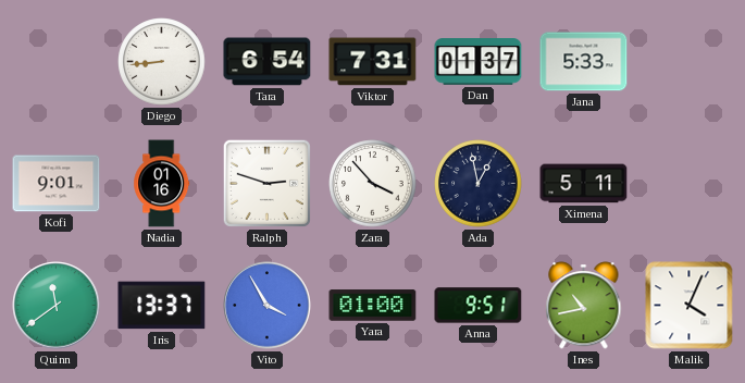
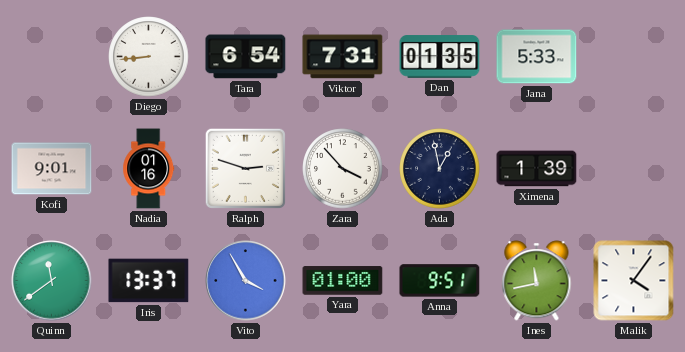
Dan: 01:37 -> 01:35
Ximena: 5:11 -> 1:39
Ines: 10:43 -> 11:43
Malik: 4:04 -> 4:06
